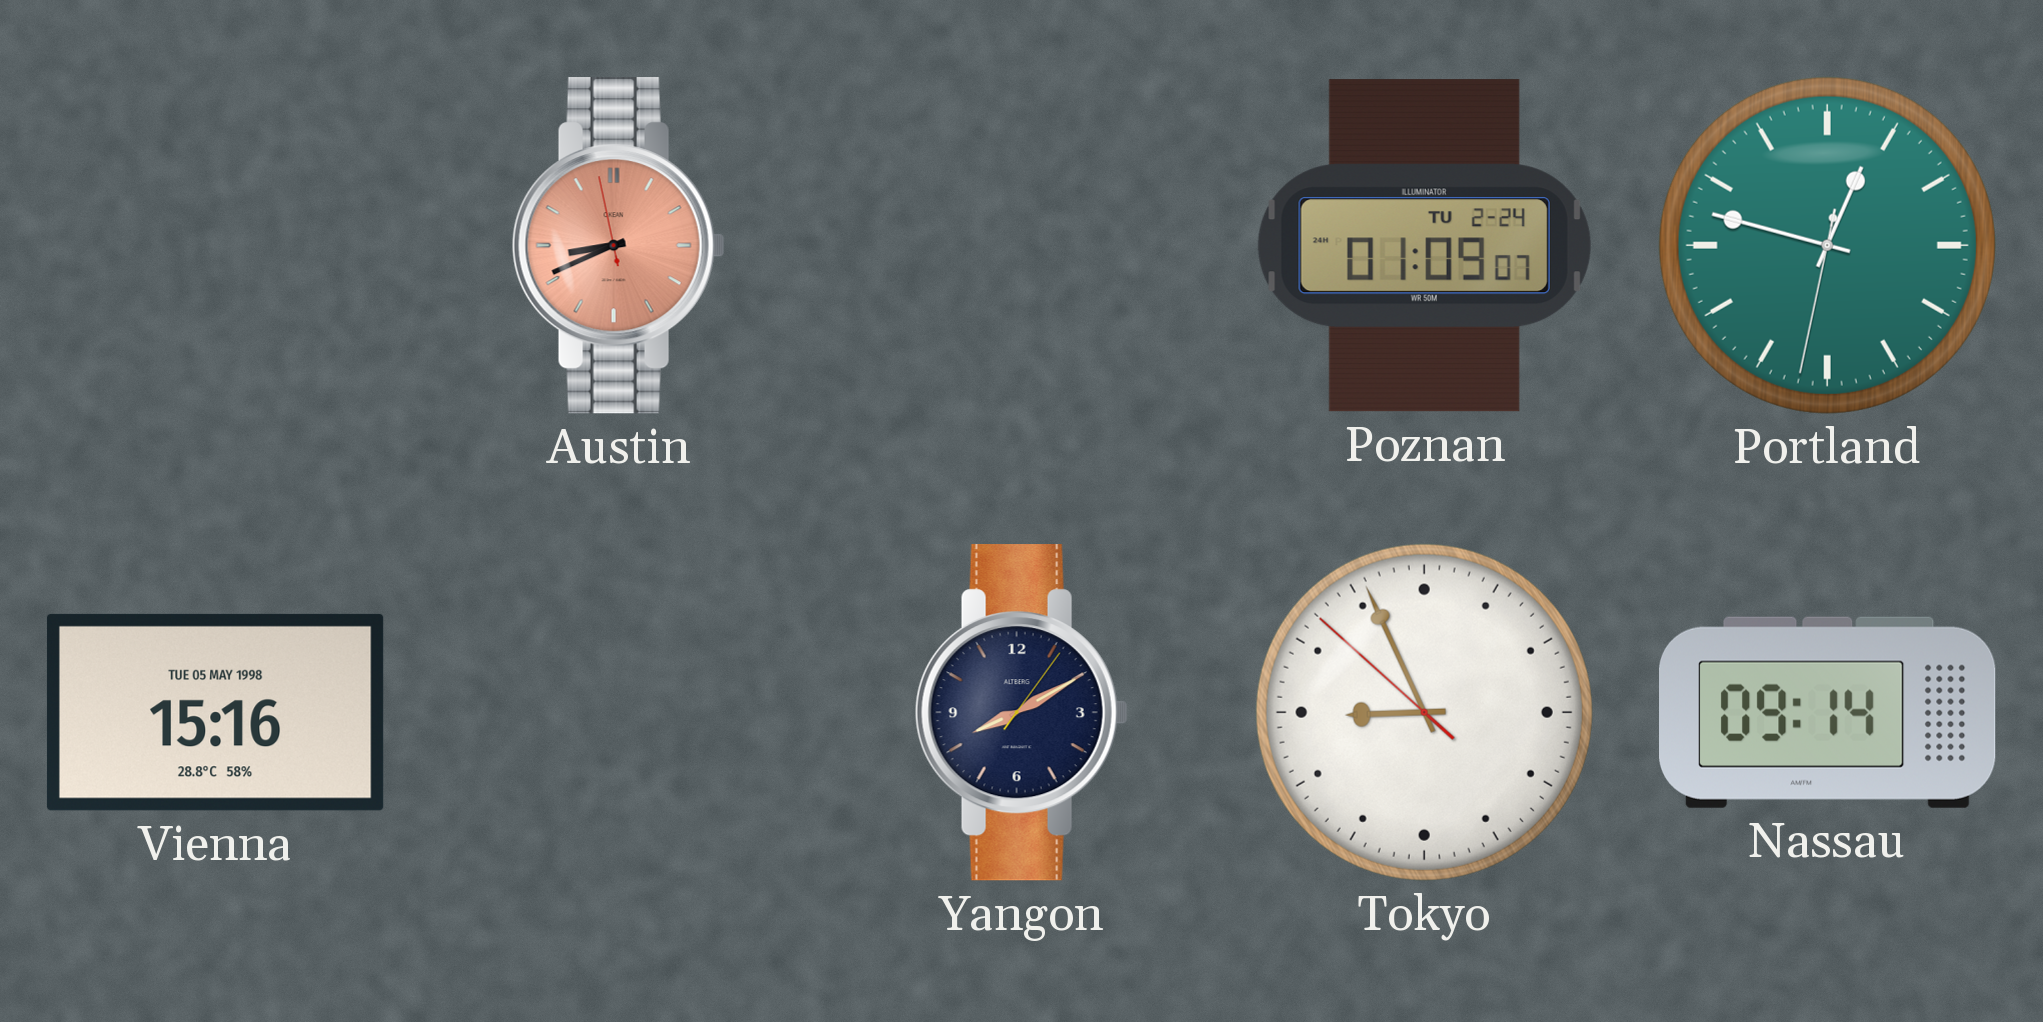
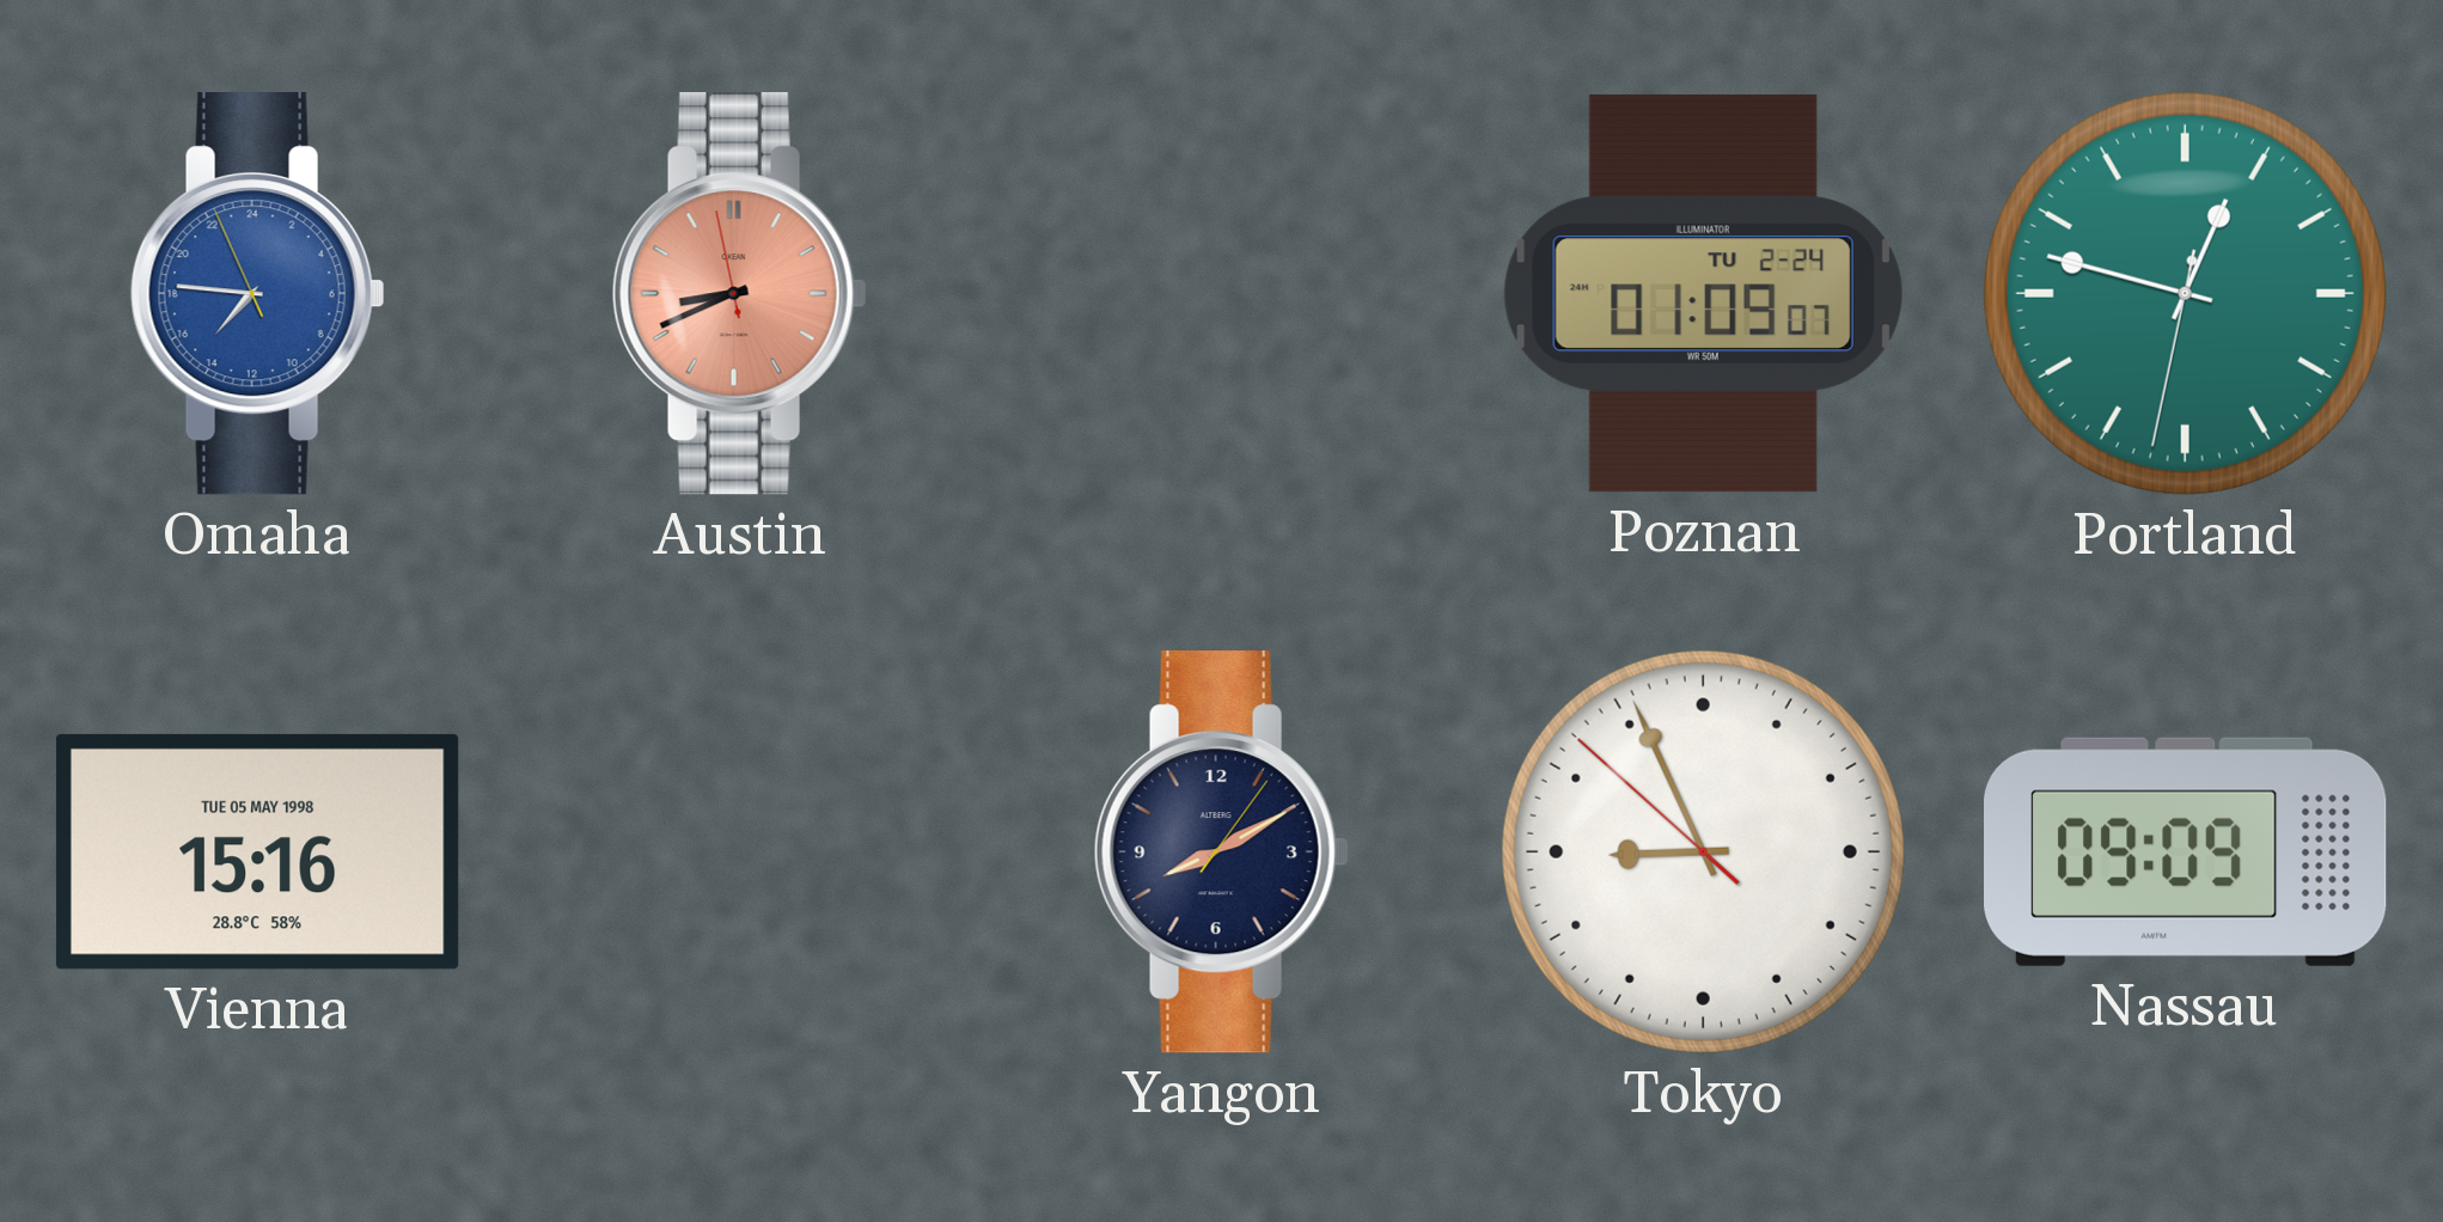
Omaha: none -> 14:45
Nassau: 09:14 -> 09:09
